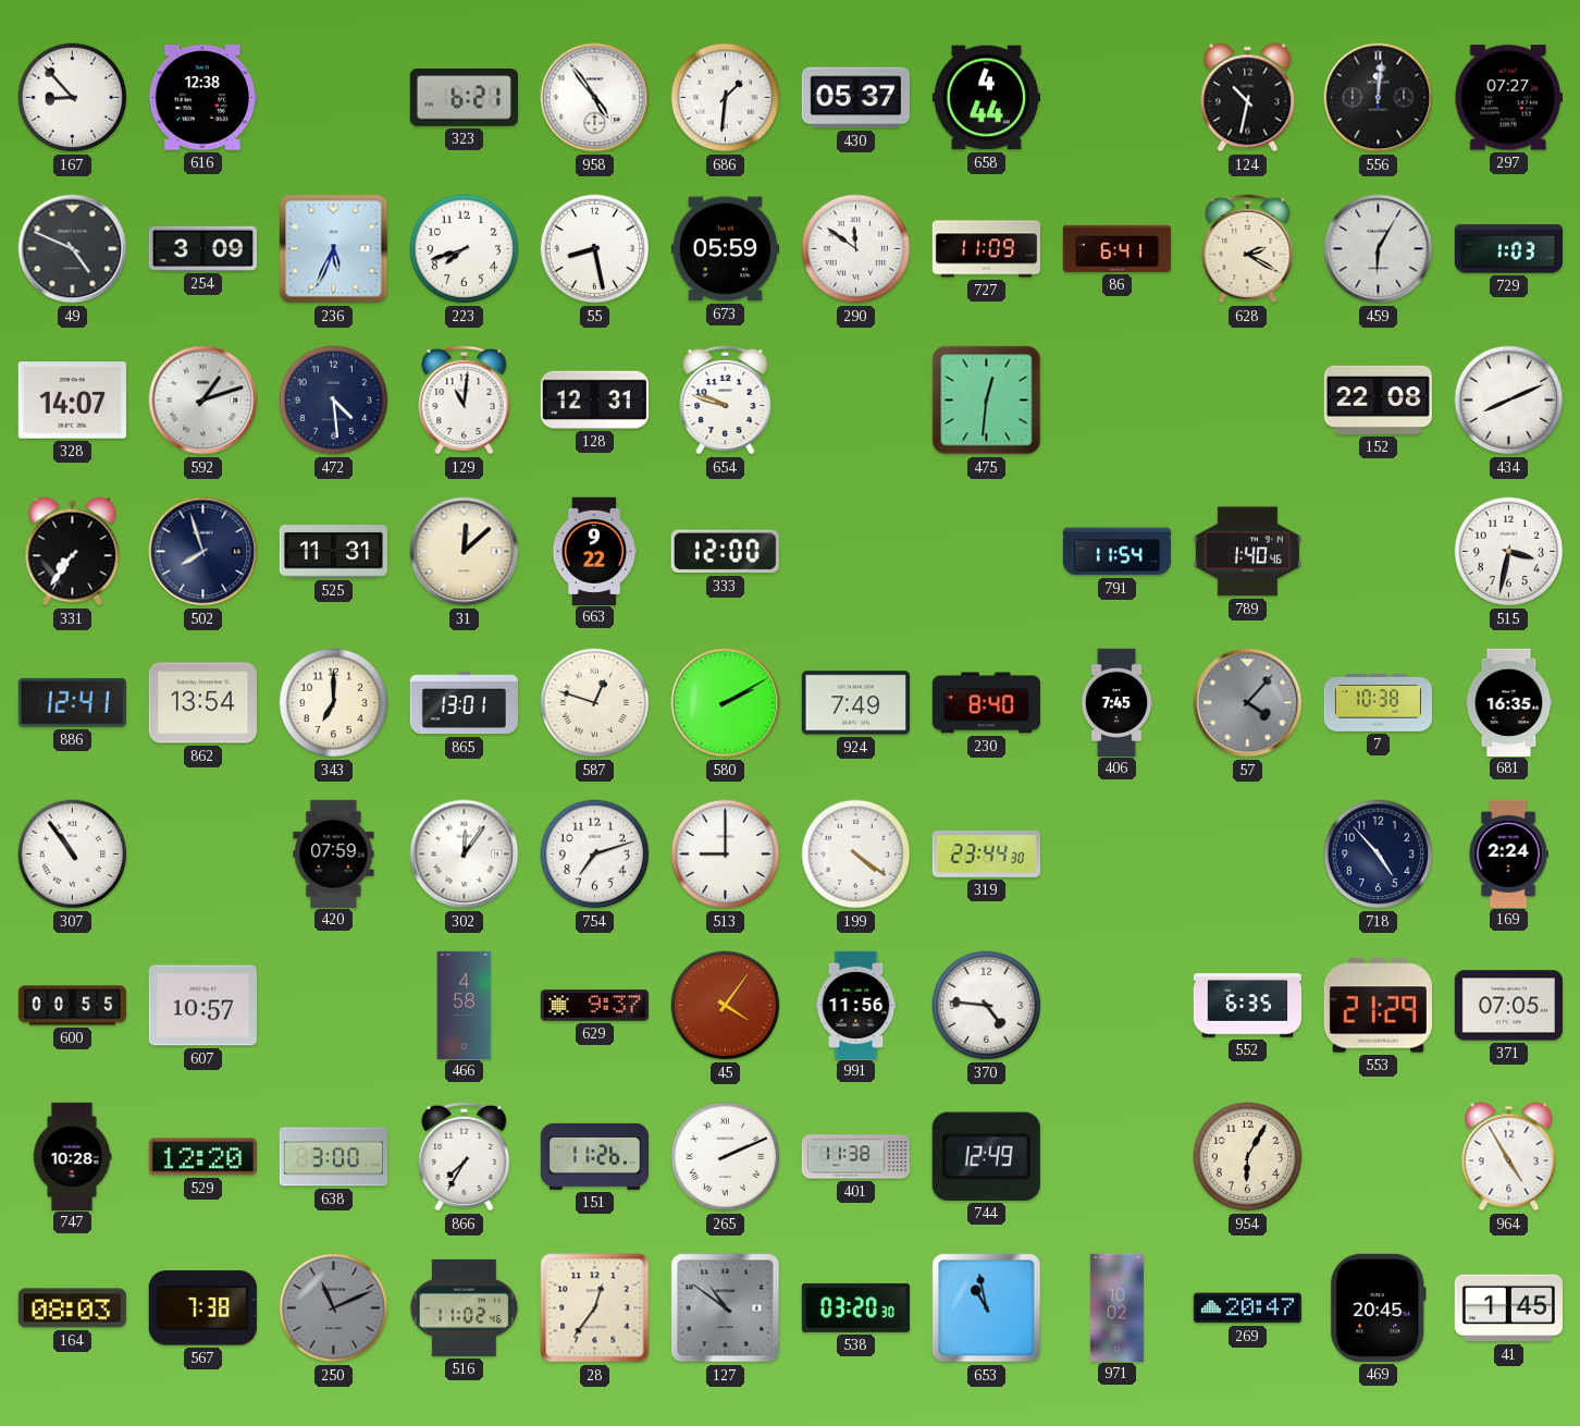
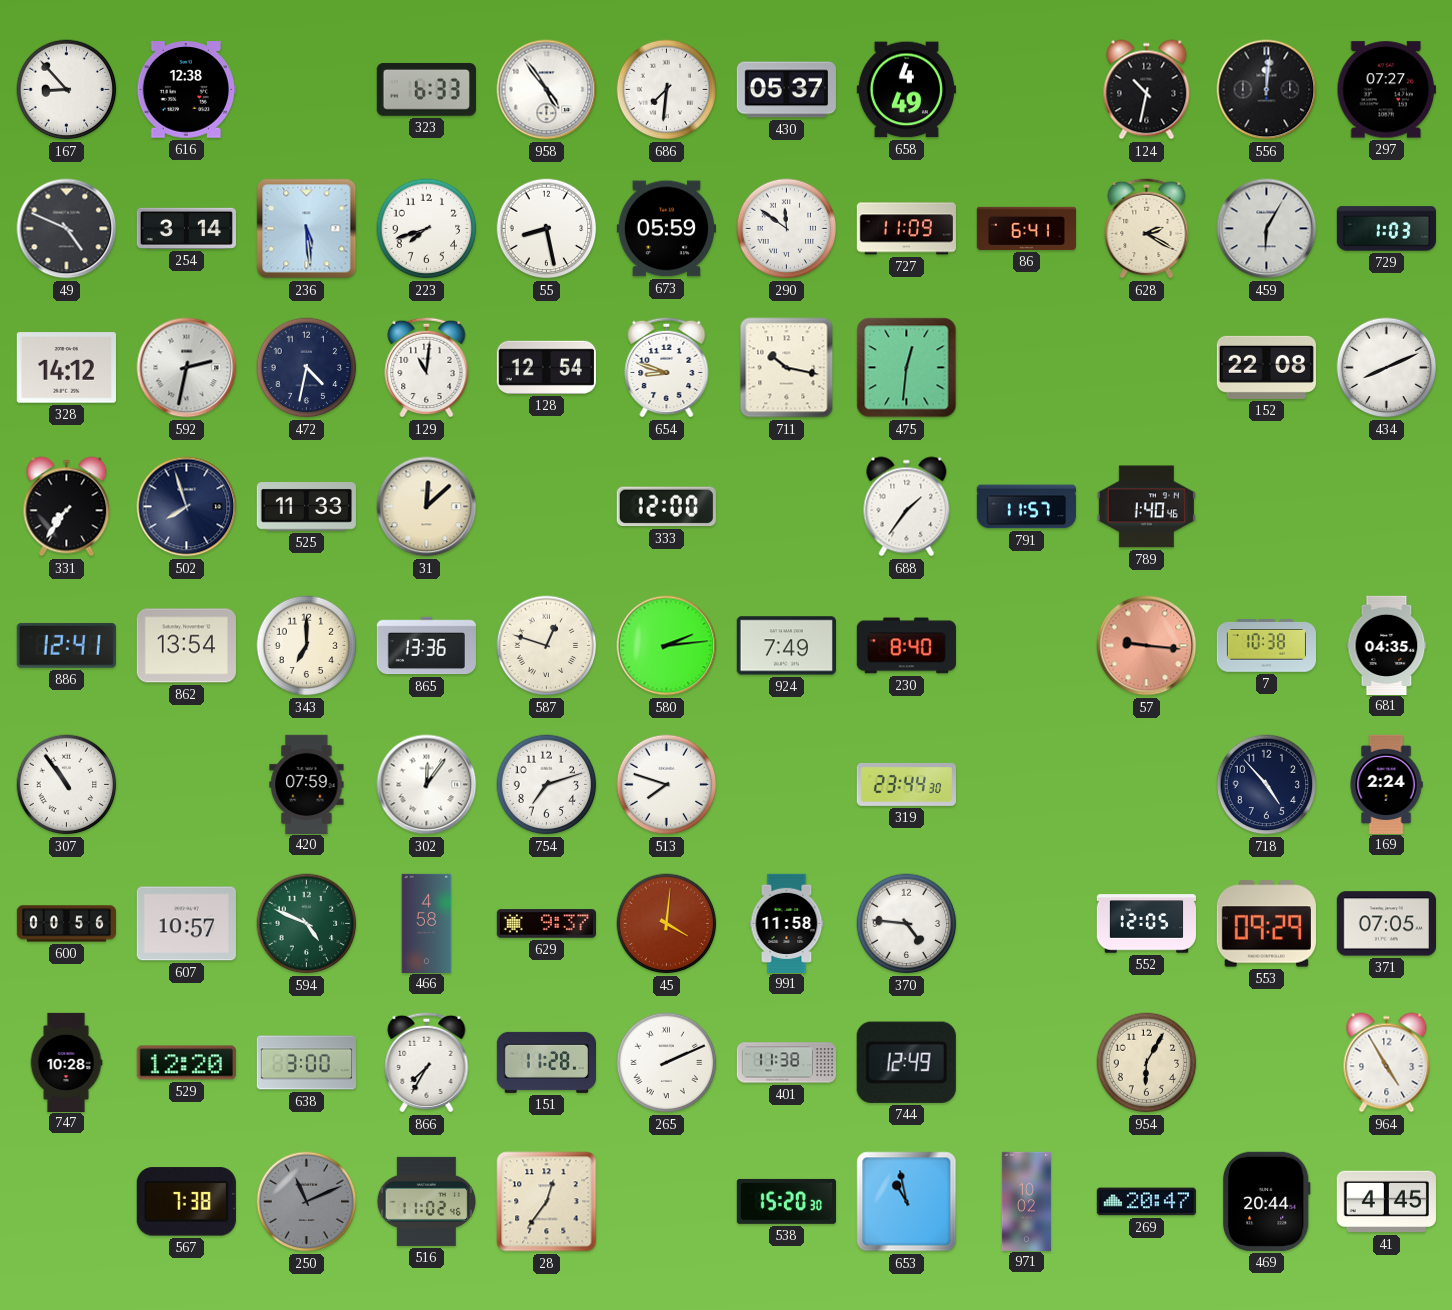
323: 6:21 -> 6:33
686: 1:31 -> 7:31
658: 4:44 -> 4:49
254: 3:09 -> 3:14
236: 5:34 -> 5:29
328: 14:07 -> 14:12
592: 1:12 -> 2:32
472: 4:29 -> 4:32
128: 12:31 -> 12:54
654: 9:48 -> 8:48
711: none -> 10:17
525: 11:31 -> 11:33
663: 9:22 -> none
688: none -> 1:36
791: 11:54 -> 11:57
515: 3:32 -> none
865: 13:01 -> 13:36
580: 2:10 -> 2:14
406: 7:45 -> none
57: 4:07 -> 9:16
57 dial: grey -> salmon
681: 16:35 -> 04:35
513: 9:00 -> 7:48
199: 4:21 -> none
600: 00:55 -> 00:56
594: none -> 4:49
45: 4:06 -> 4:01
991: 11:56 -> 11:58
552: 6:35 -> 12:05
553: 21:29 -> 09:29
151: 11:26 -> 11:28
164: 08:03 -> none
127: 10:51 -> none
538: 03:20 -> 15:20
469: 20:45 -> 20:44
41: 1:45 -> 4:45
